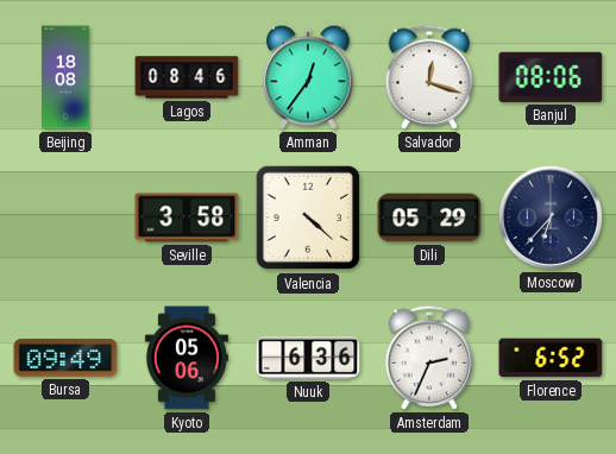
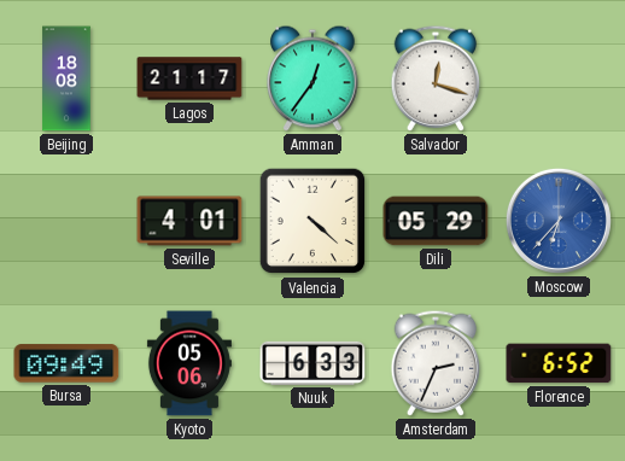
Lagos: 08:46 -> 21:17
Banjul: 08:06 -> none
Seville: 3:58 -> 4:01
Moscow dial: navy -> blue
Nuuk: 6:36 -> 6:33
